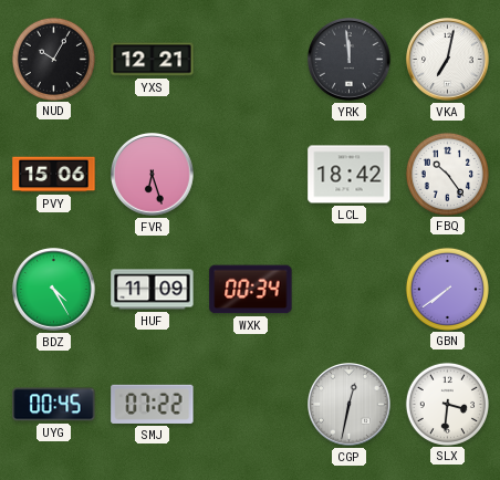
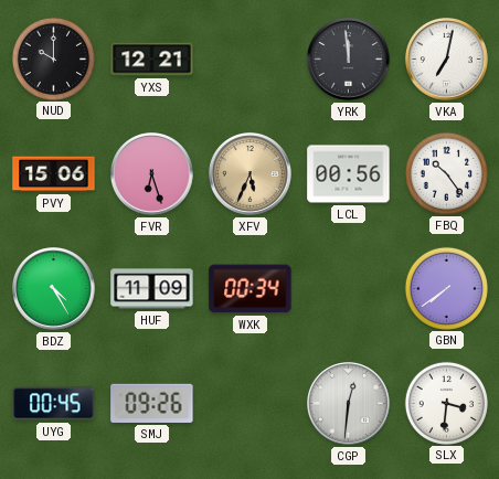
NUD: 10:05 -> 10:00
XFV: none -> 5:34
LCL: 18:42 -> 00:56
SMJ: 07:22 -> 09:26
CGP: 12:32 -> 12:31
